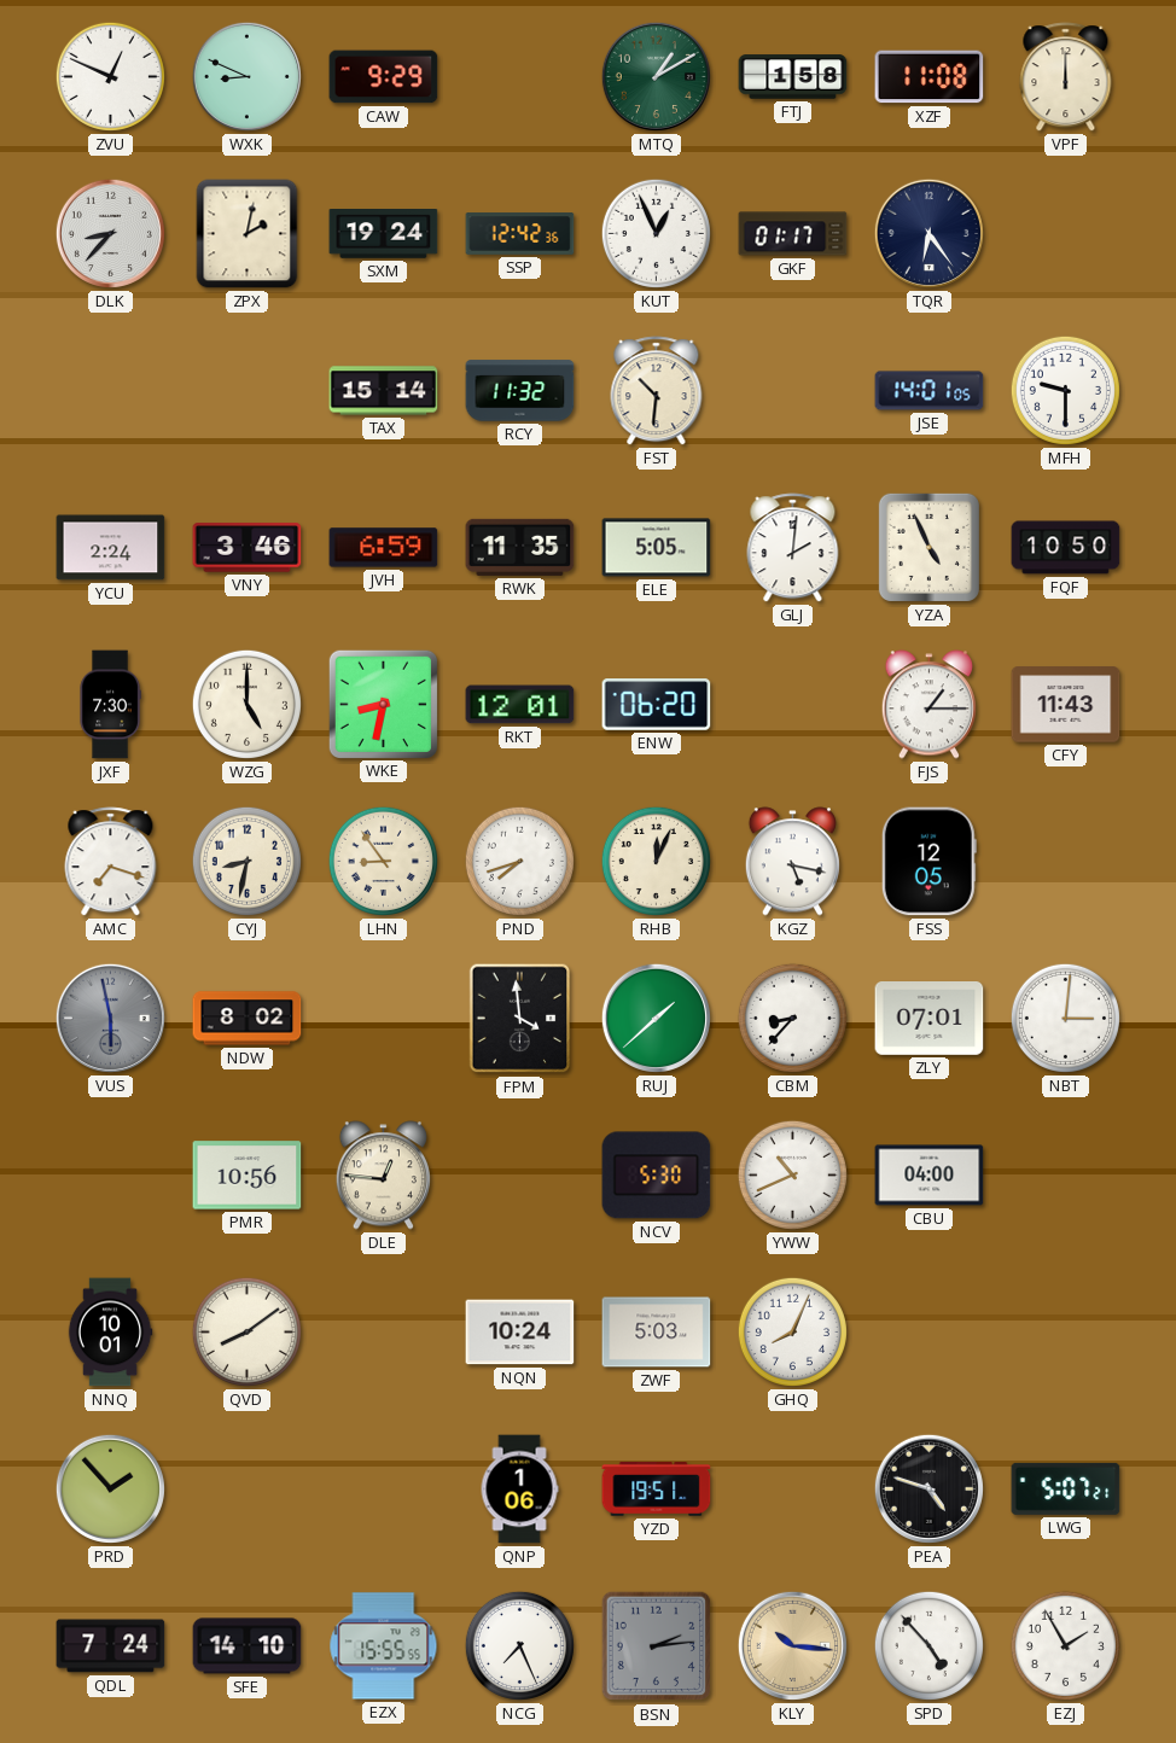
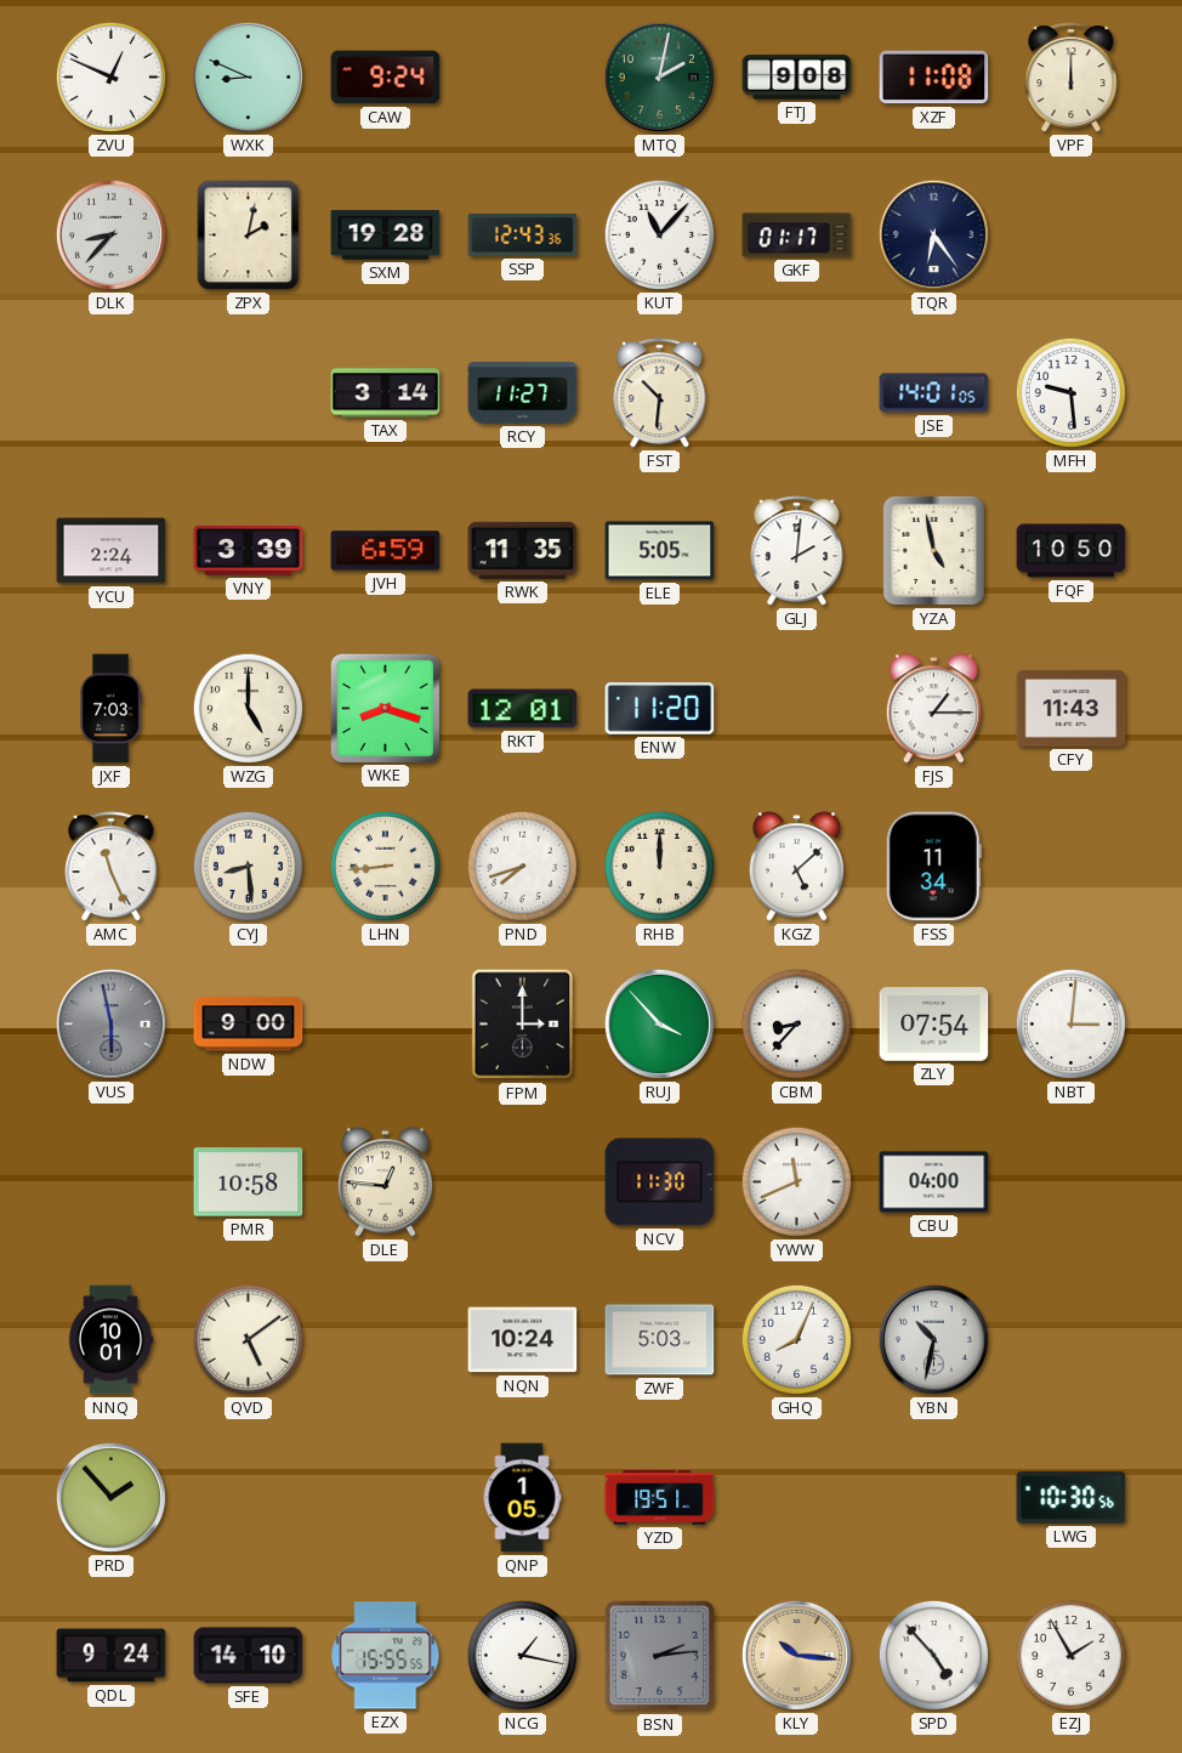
CAW: 9:29 -> 9:24
MTQ: 1:10 -> 2:02
FTJ: 1:58 -> 9:08
SXM: 19:24 -> 19:28
SSP: 12:42 -> 12:43
KUT: 12:56 -> 11:07
TAX: 15:14 -> 3:14
RCY: 11:32 -> 11:27
MFH: 9:30 -> 9:29
VNY: 3:46 -> 3:39
YZA: 4:56 -> 4:58
JXF: 7:30 -> 7:03
WKE: 8:32 -> 8:18
ENW: 06:20 -> 11:20
AMC: 7:18 -> 11:26
CYJ: 8:32 -> 8:29
LHN: 8:54 -> 8:44
RHB: 12:04 -> 12:00
KGZ: 5:17 -> 5:08
FSS: 12:05 -> 11:34
NDW: 8:02 -> 9:00
FPM: 3:59 -> 3:00
RUJ: 1:38 -> 3:53
ZLY: 07:01 -> 07:54
PMR: 10:56 -> 10:58
NCV: 5:30 -> 11:30
YWW: 10:41 -> 11:41
QVD: 8:09 -> 5:09
YBN: none -> 10:32
QNP: 1:06 -> 1:05
PEA: 4:48 -> none
LWG: 5:07 -> 10:30
QDL: 7:24 -> 9:24
NCG: 7:26 -> 1:17
